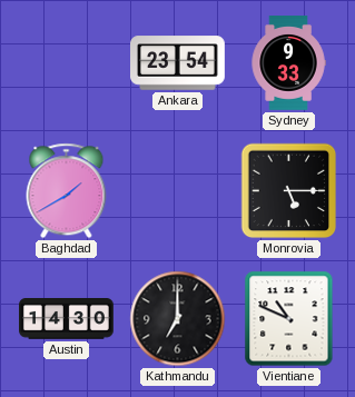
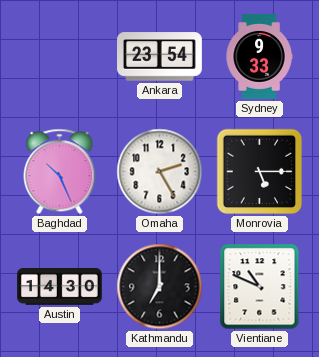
Baghdad: 1:40 -> 10:26
Omaha: none -> 2:25
